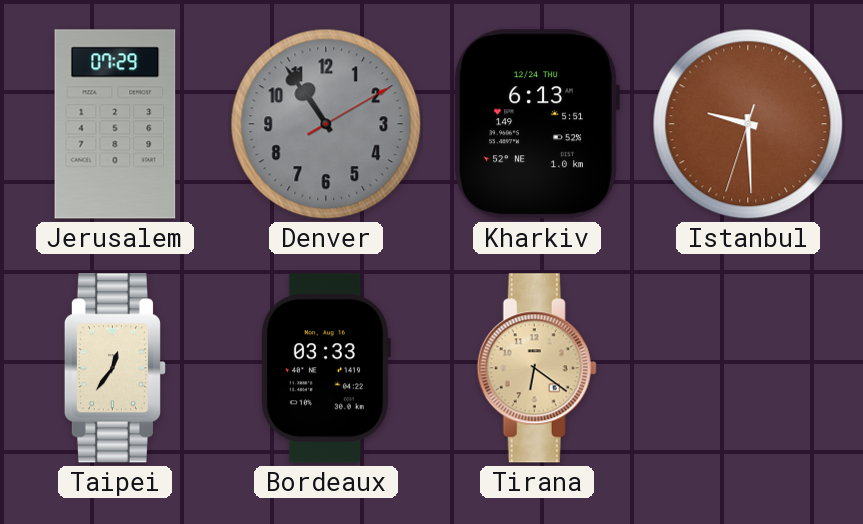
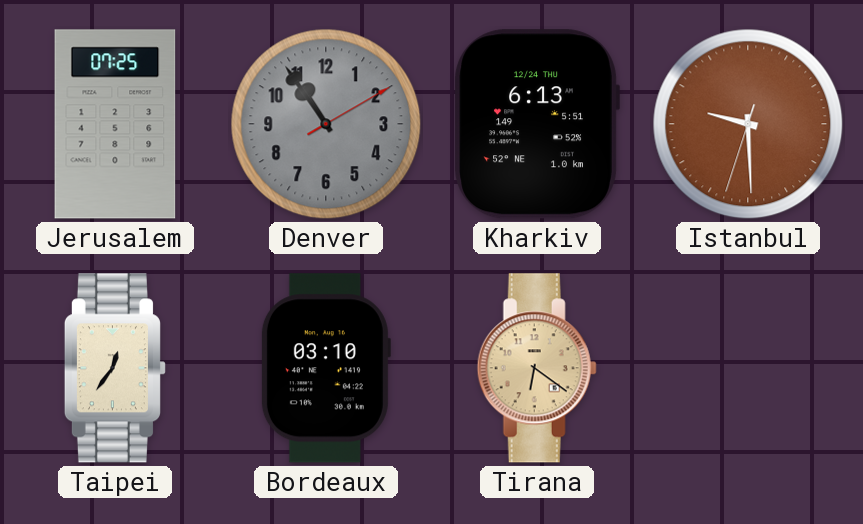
Jerusalem: 07:29 -> 07:25
Bordeaux: 03:33 -> 03:10
